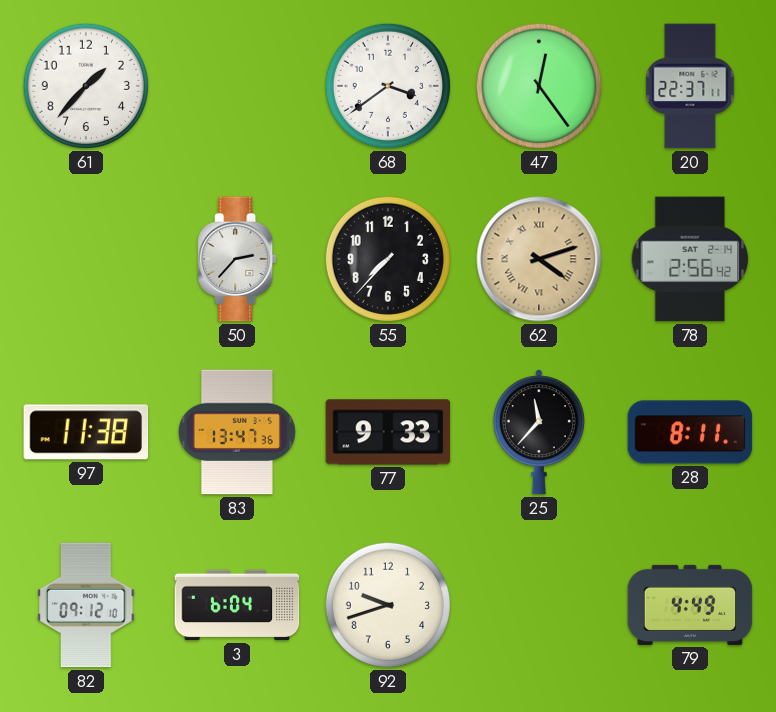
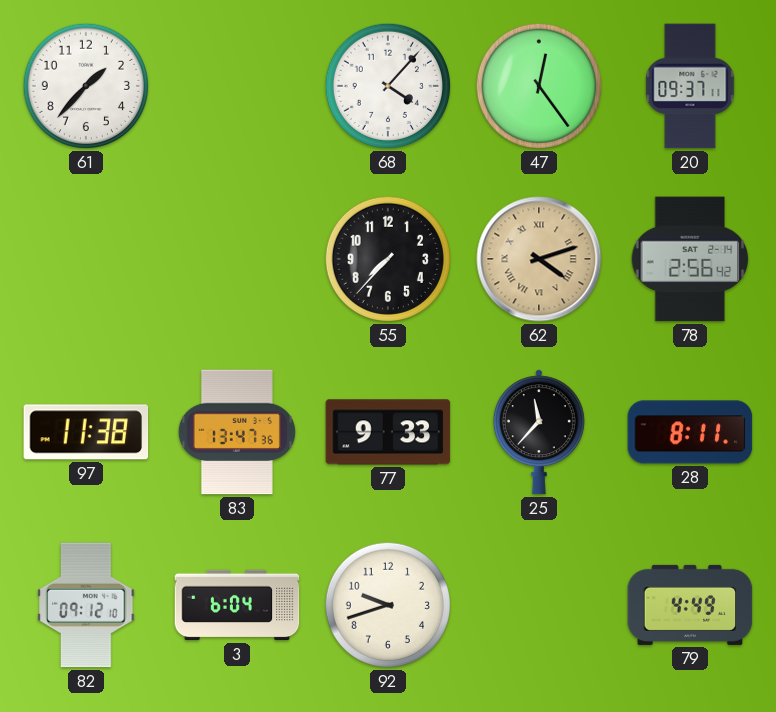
68: 3:39 -> 4:07
20: 22:37 -> 09:37
50: 2:37 -> none
